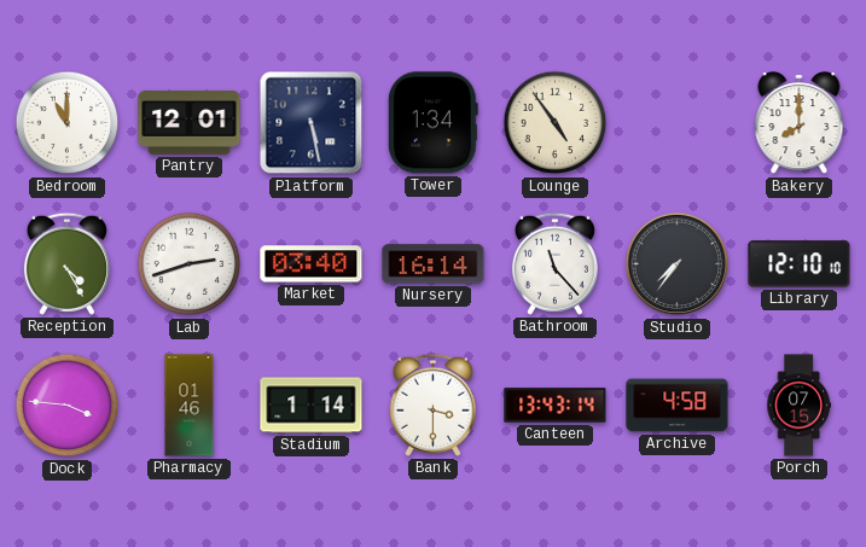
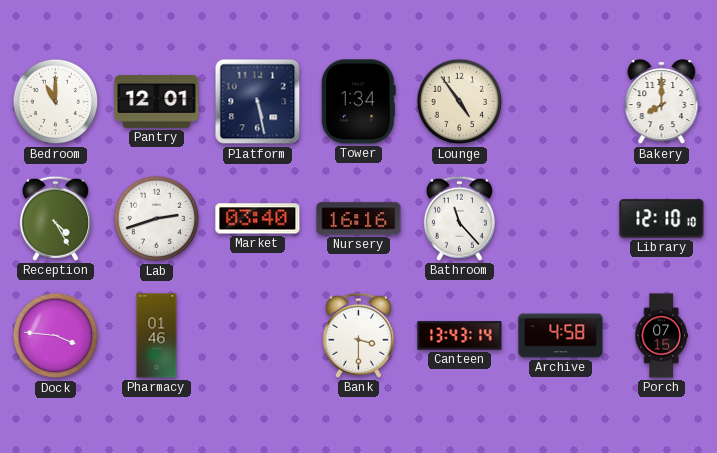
Nursery: 16:14 -> 16:16
Studio: 7:36 -> none
Stadium: 1:14 -> none
